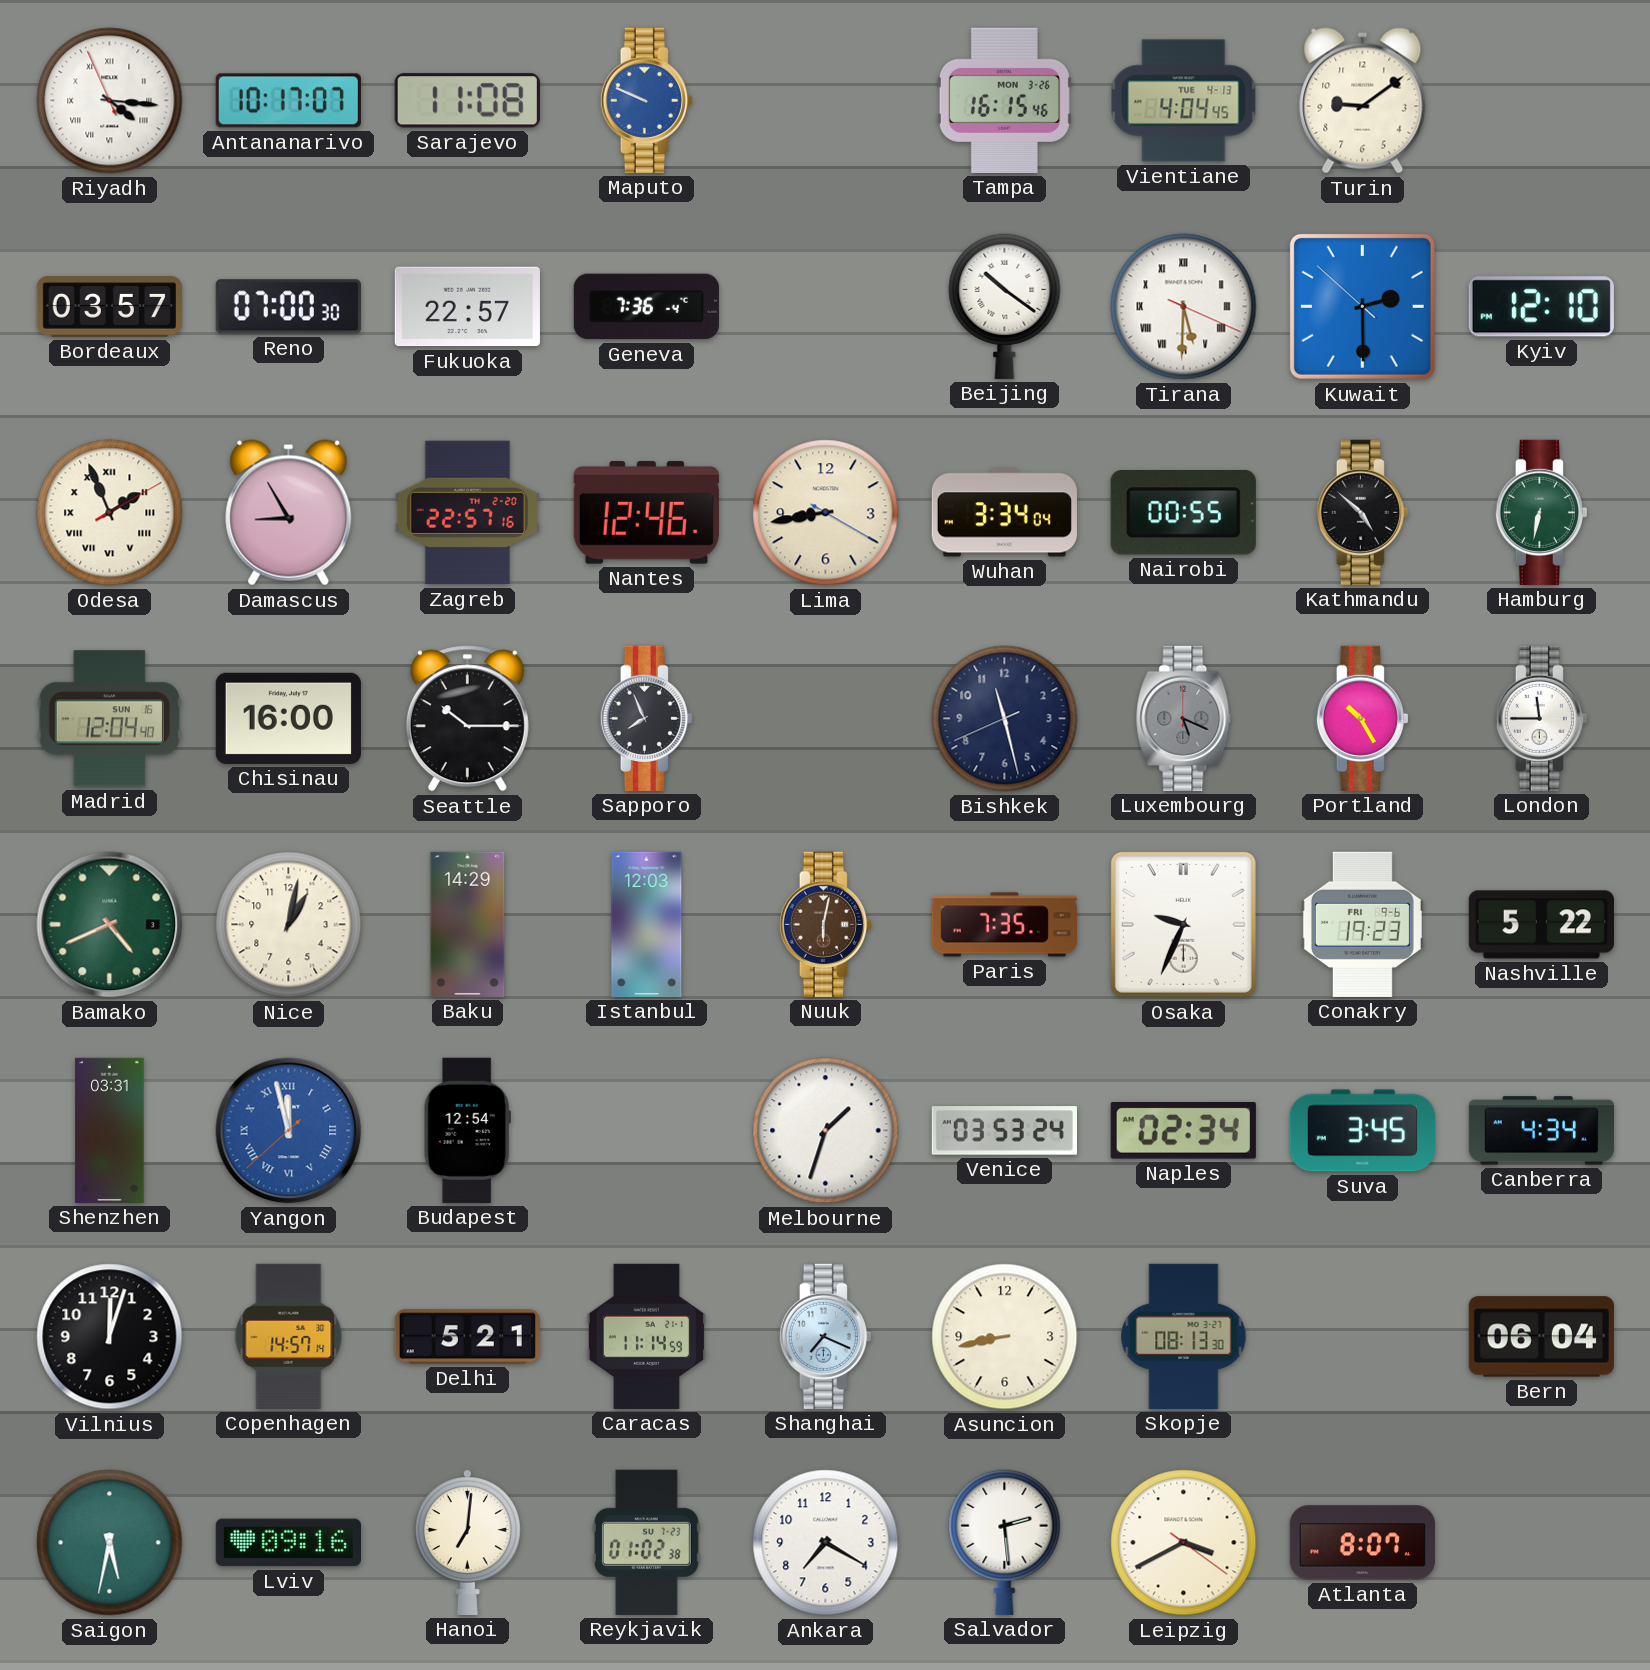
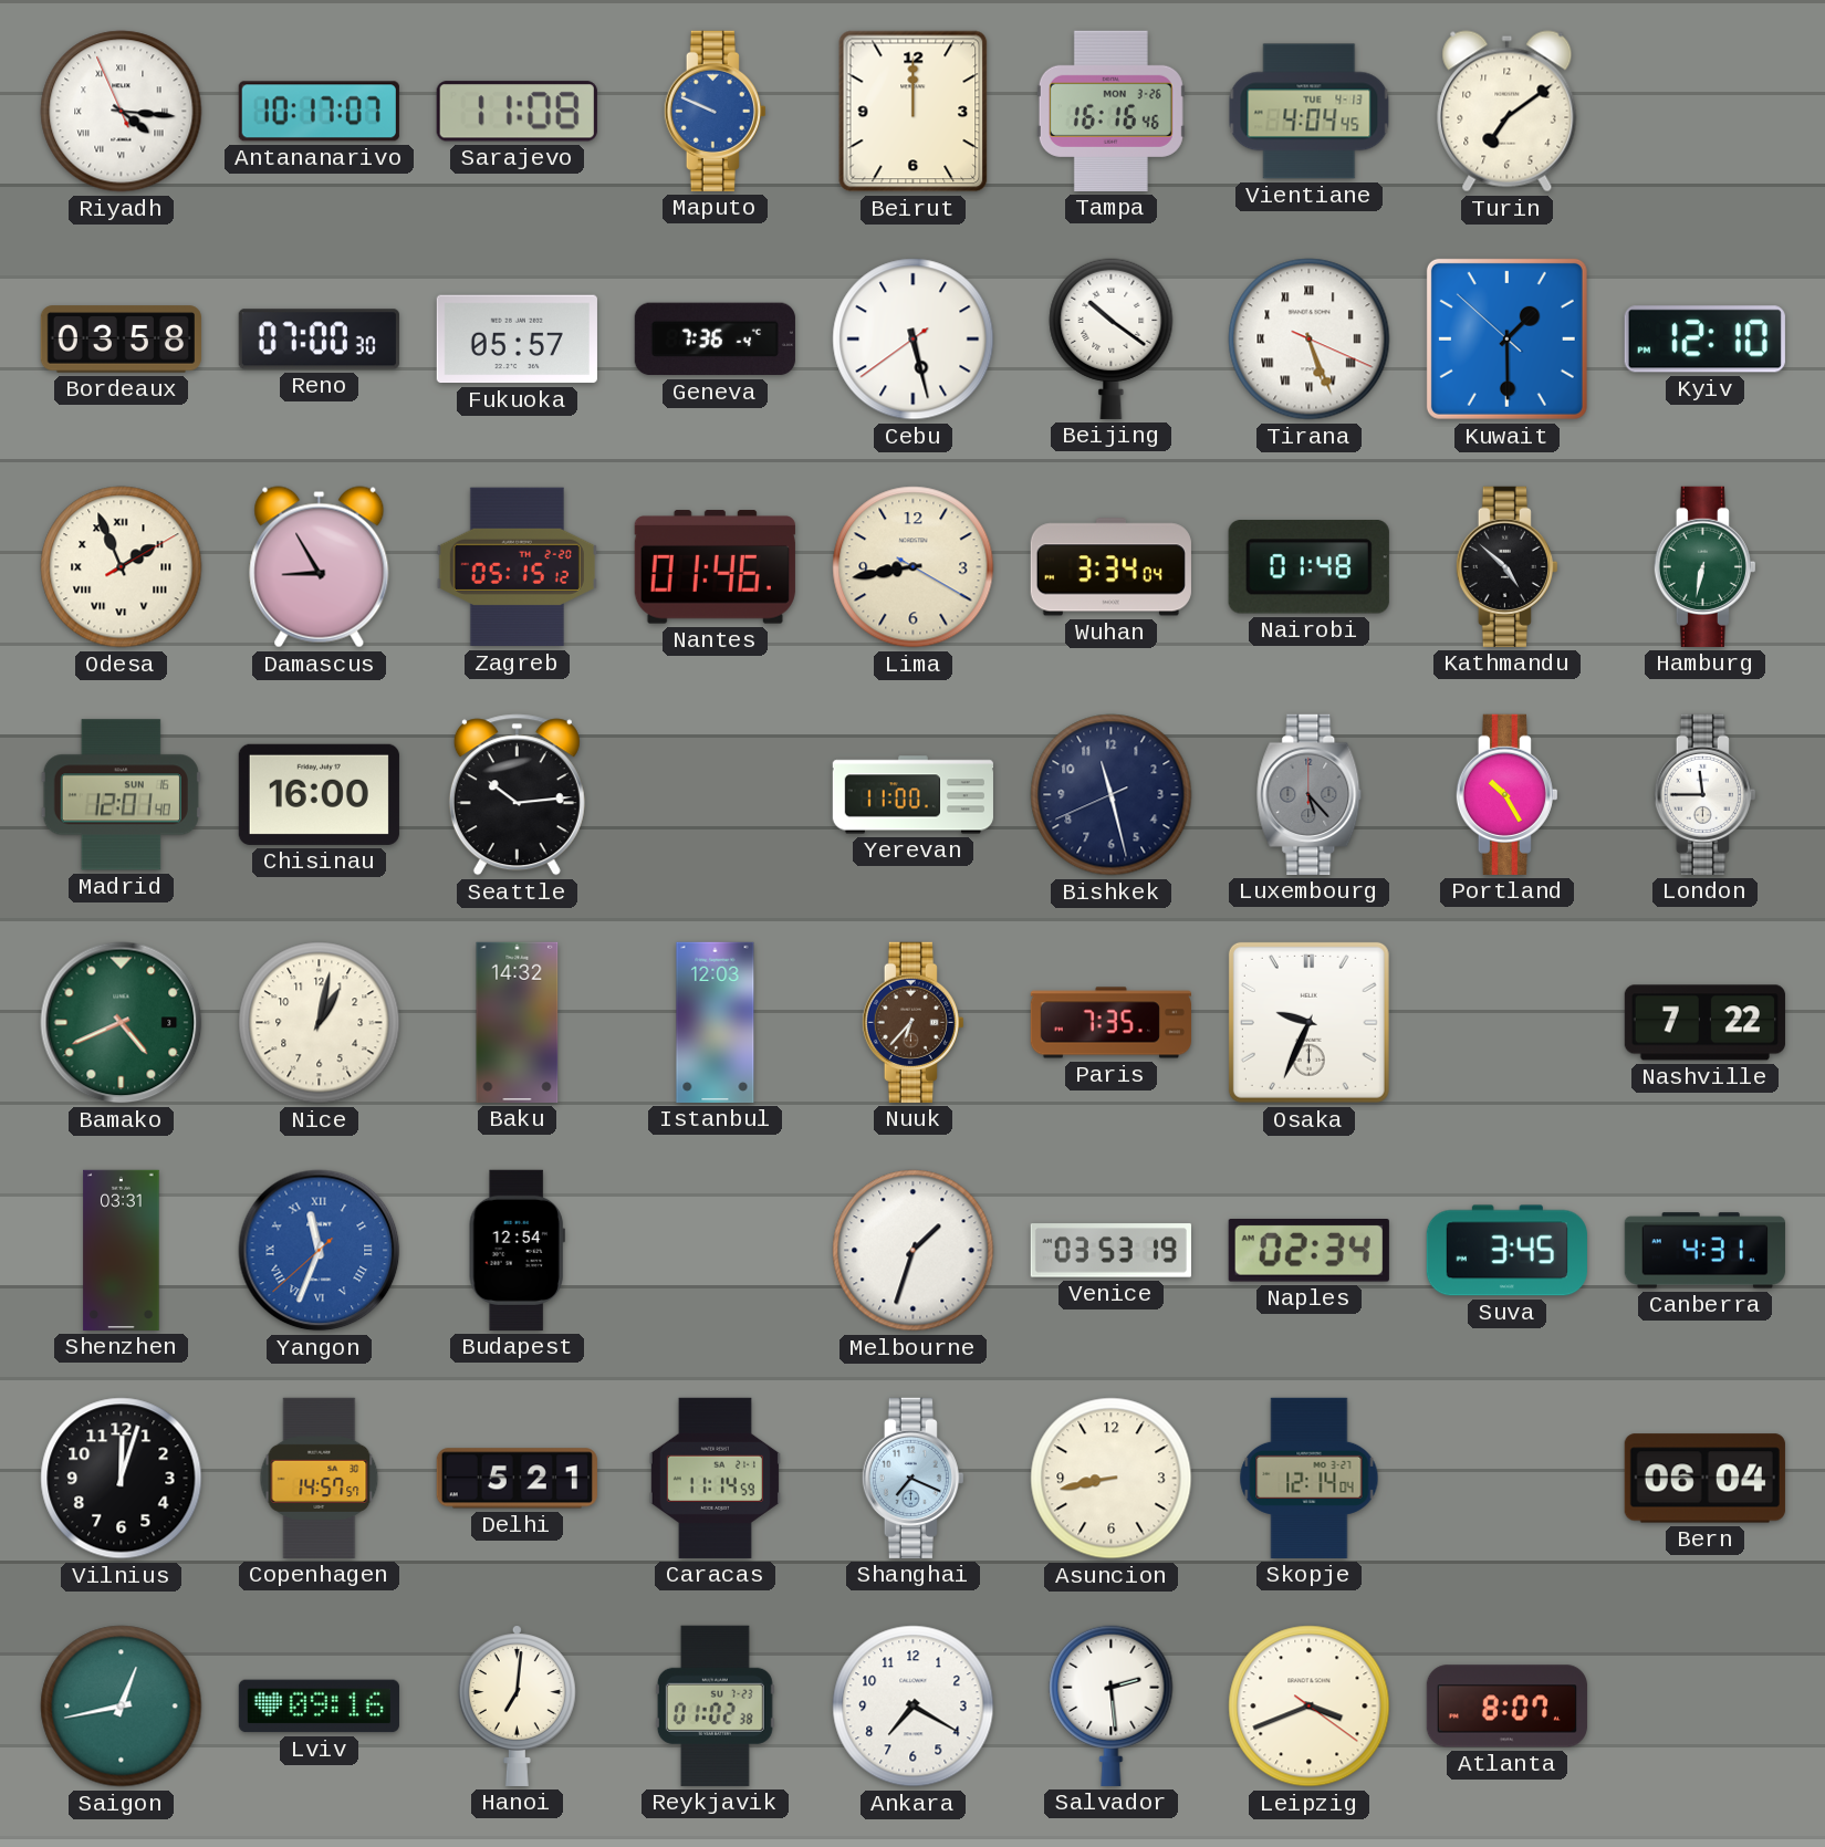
Beirut: none -> 12:00
Tampa: 16:15 -> 16:16
Turin: 9:09 -> 7:09
Bordeaux: 03:57 -> 03:58
Fukuoka: 22:57 -> 05:57
Cebu: none -> 5:27
Tirana: 5:30 -> 5:26
Kuwait: 2:29 -> 1:29
Zagreb: 22:57 -> 05:15
Nantes: 12:46 -> 01:46
Nairobi: 00:55 -> 01:48
Madrid: 12:04 -> 12:01
Seattle: 10:15 -> 10:14
Sapporo: 7:56 -> none
Yerevan: none -> 11:00
Luxembourg: 5:19 -> 5:23
Baku: 14:29 -> 14:32
Nuuk: 6:02 -> 6:37
Conakry: 19:23 -> none
Nashville: 5:22 -> 7:22
Yangon: 11:57 -> 11:33
Venice: 03:53:24 -> 03:53:19
Canberra: 4:34 -> 4:31
Copenhagen: 14:57:14 -> 14:57:57
Skopje: 08:13 -> 12:14
Saigon: 5:32 -> 12:43
Leipzig: 3:40 -> 3:41
